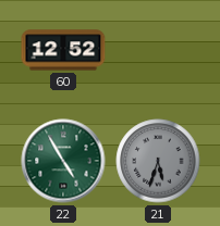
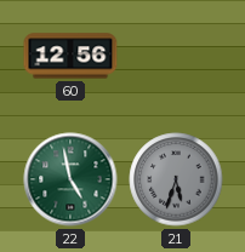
60: 12:52 -> 12:56
22: 4:55 -> 4:58
